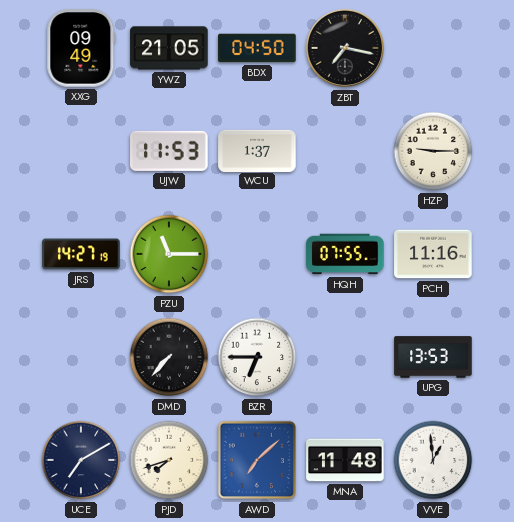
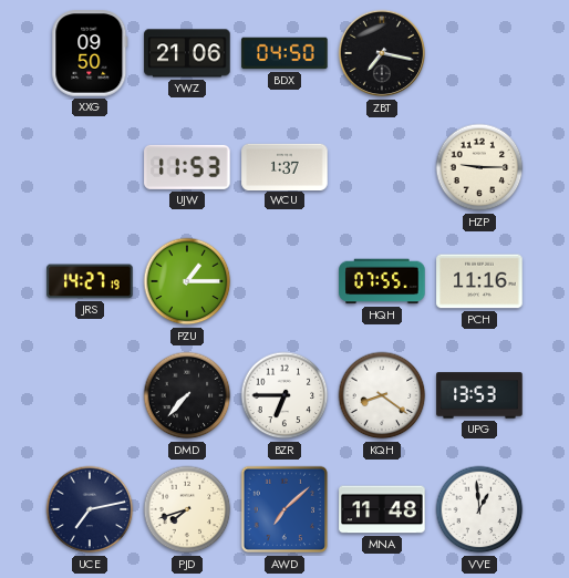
XXG: 09:49 -> 09:50
YWZ: 21:05 -> 21:06
PZU: 11:15 -> 1:15
KQH: none -> 8:21
UCE: 7:10 -> 7:13
